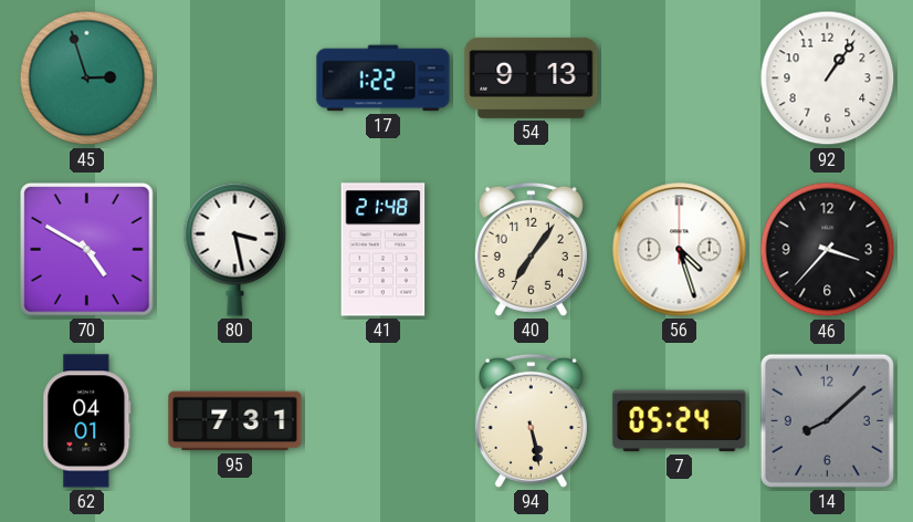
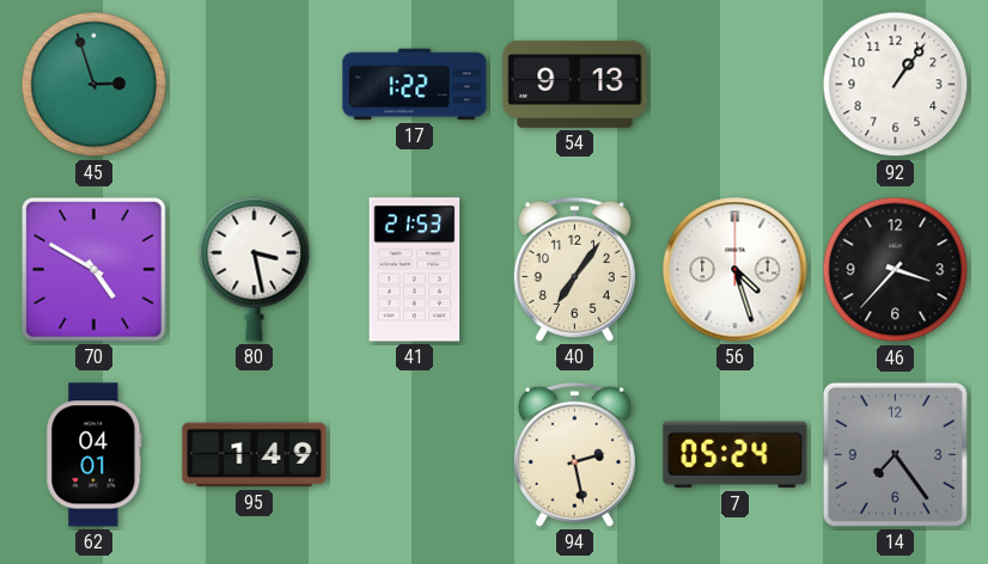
41: 21:48 -> 21:53
95: 7:31 -> 1:49
94: 5:28 -> 2:28
14: 8:08 -> 7:24
